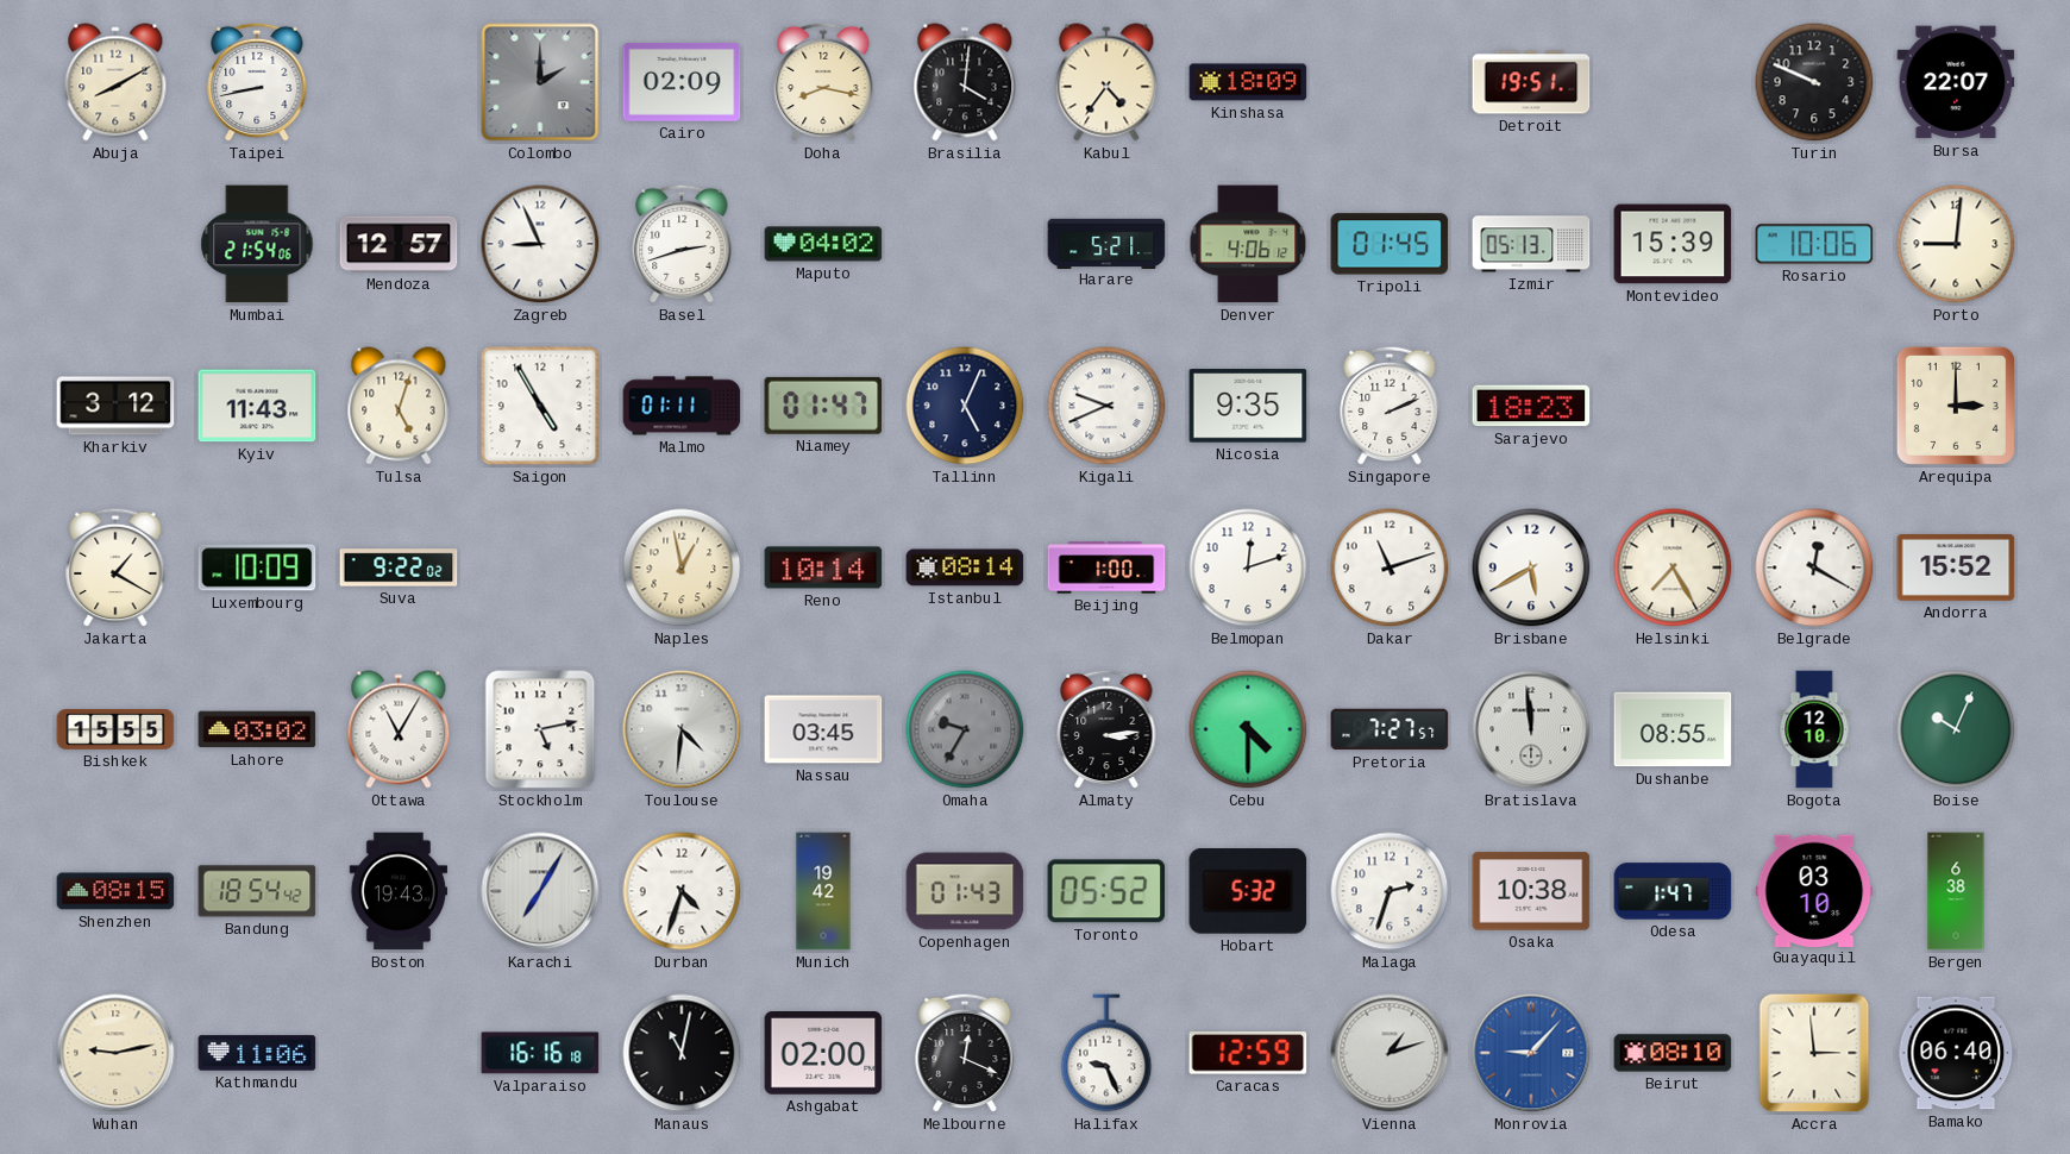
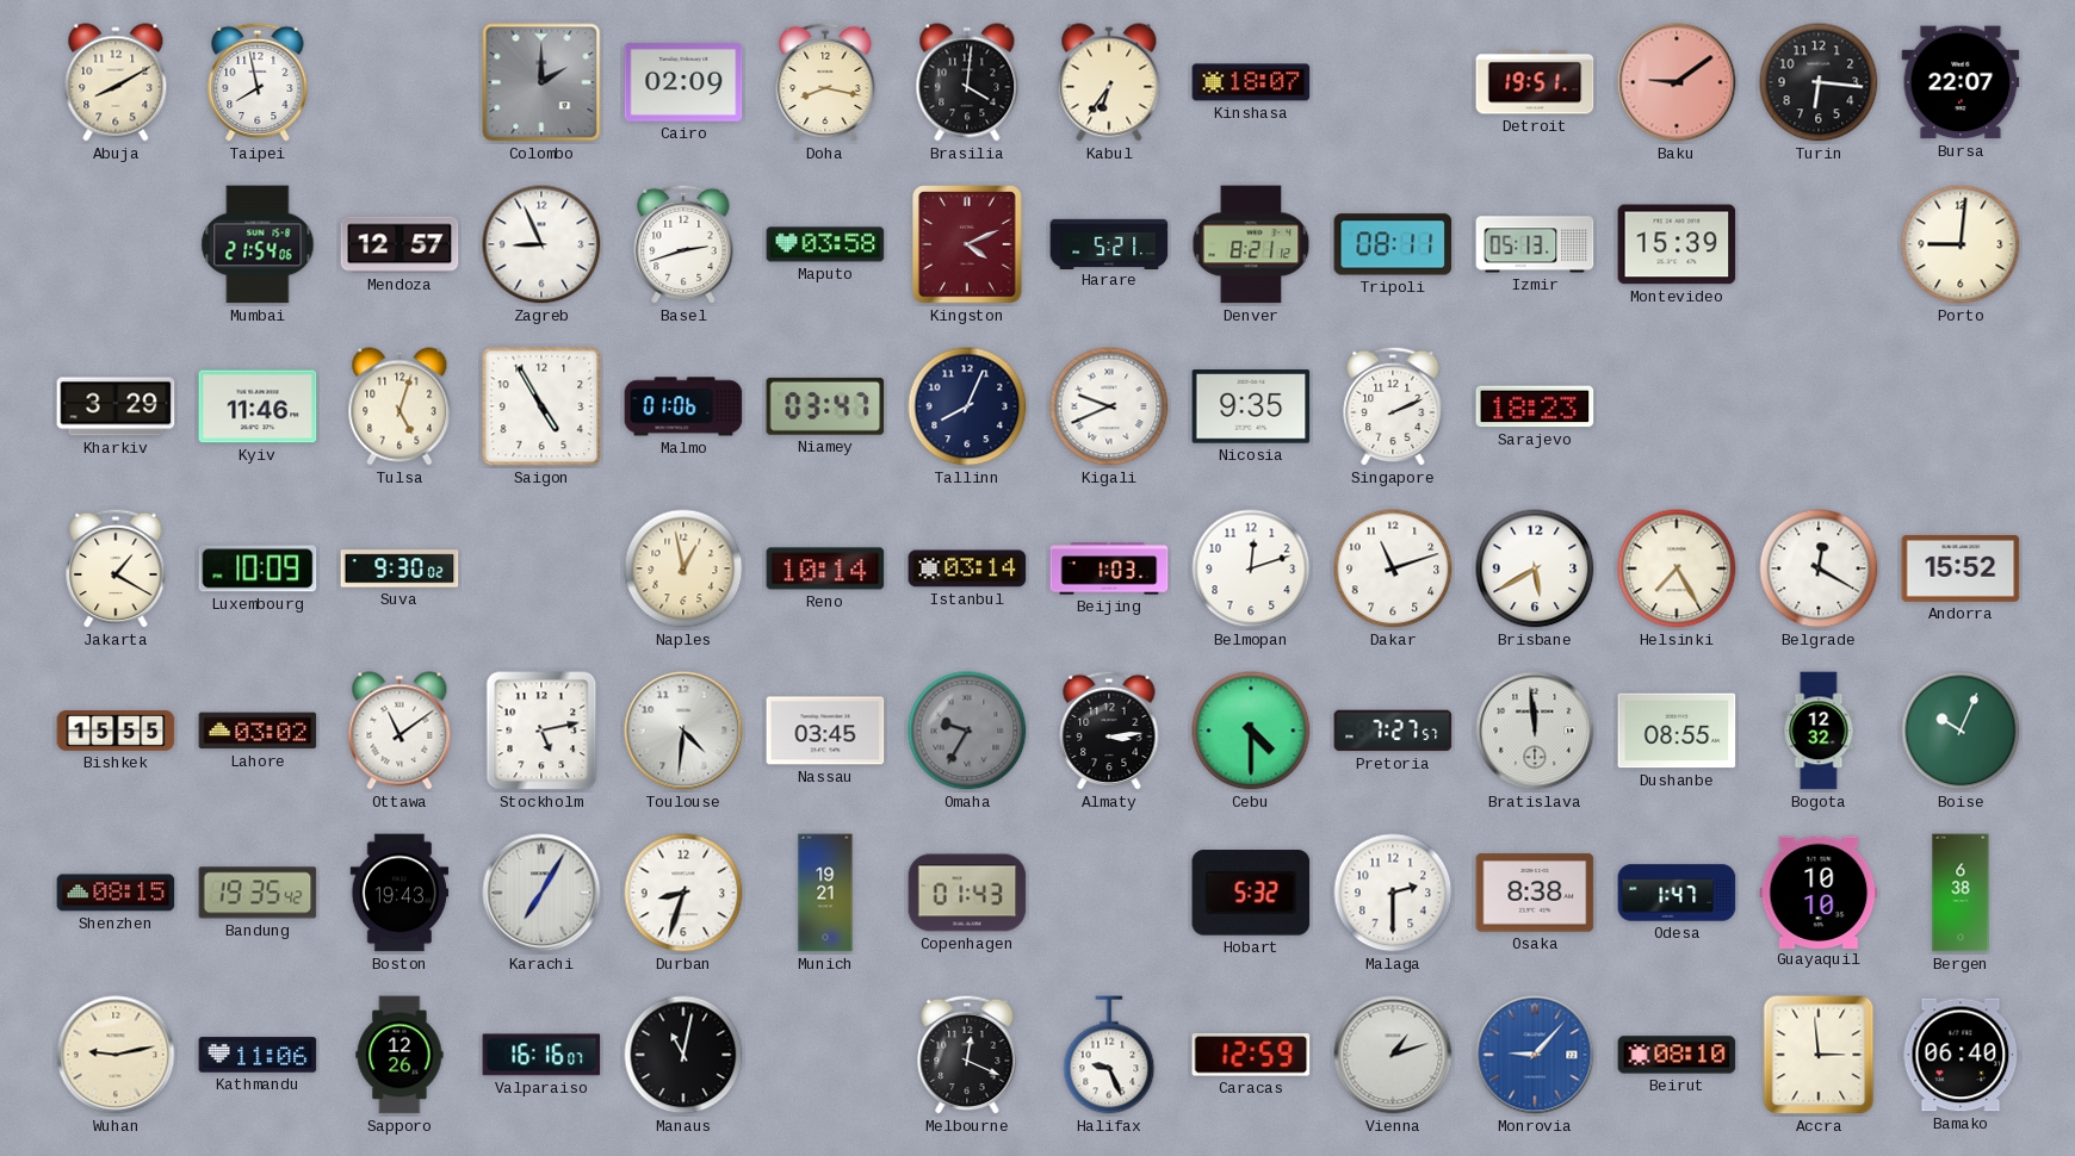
Taipei: 8:43 -> 7:58
Kabul: 4:36 -> 6:36
Kinshasa: 18:09 -> 18:07
Baku: none -> 9:09
Turin: 9:49 -> 6:16
Maputo: 04:02 -> 03:58
Kingston: none -> 4:11
Denver: 4:06 -> 8:21
Tripoli: 01:45 -> 08:11
Rosario: 10:06 -> none
Kharkiv: 3:12 -> 3:29
Kyiv: 11:43 -> 11:46
Malmo: 01:11 -> 01:06
Niamey: 01:47 -> 03:47
Tallinn: 5:04 -> 8:04
Arequipa: 3:00 -> none
Suva: 9:22 -> 9:30
Istanbul: 08:14 -> 03:14
Beijing: 1:00 -> 1:03
Ottawa: 11:05 -> 11:09
Bogota: 12:10 -> 12:32
Bandung: 18:54 -> 19:35
Durban: 4:33 -> 8:33
Munich: 19:42 -> 19:21
Toronto: 05:52 -> none
Malaga: 2:33 -> 2:30
Osaka: 10:38 -> 8:38
Guayaquil: 03:10 -> 10:10
Sapporo: none -> 12:26
Valparaiso: 16:16:18 -> 16:16:07
Ashgabat: 02:00 -> none
